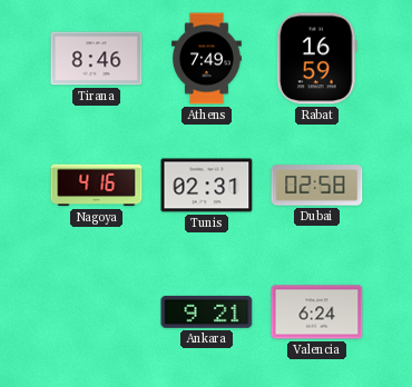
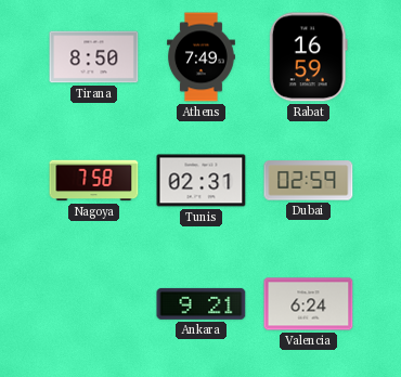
Tirana: 8:46 -> 8:50
Nagoya: 4:16 -> 7:58
Dubai: 02:58 -> 02:59
